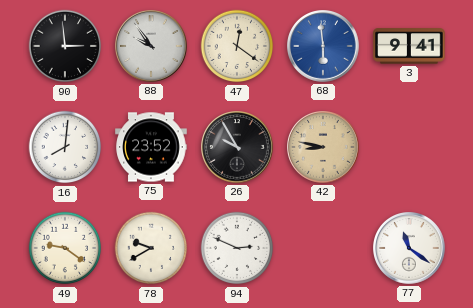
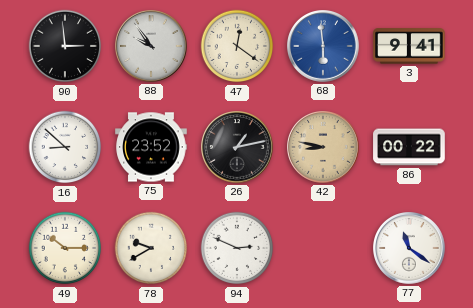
16: 8:01 -> 8:52
26: 9:55 -> 1:13
86: none -> 00:22
49: 9:21 -> 10:15
